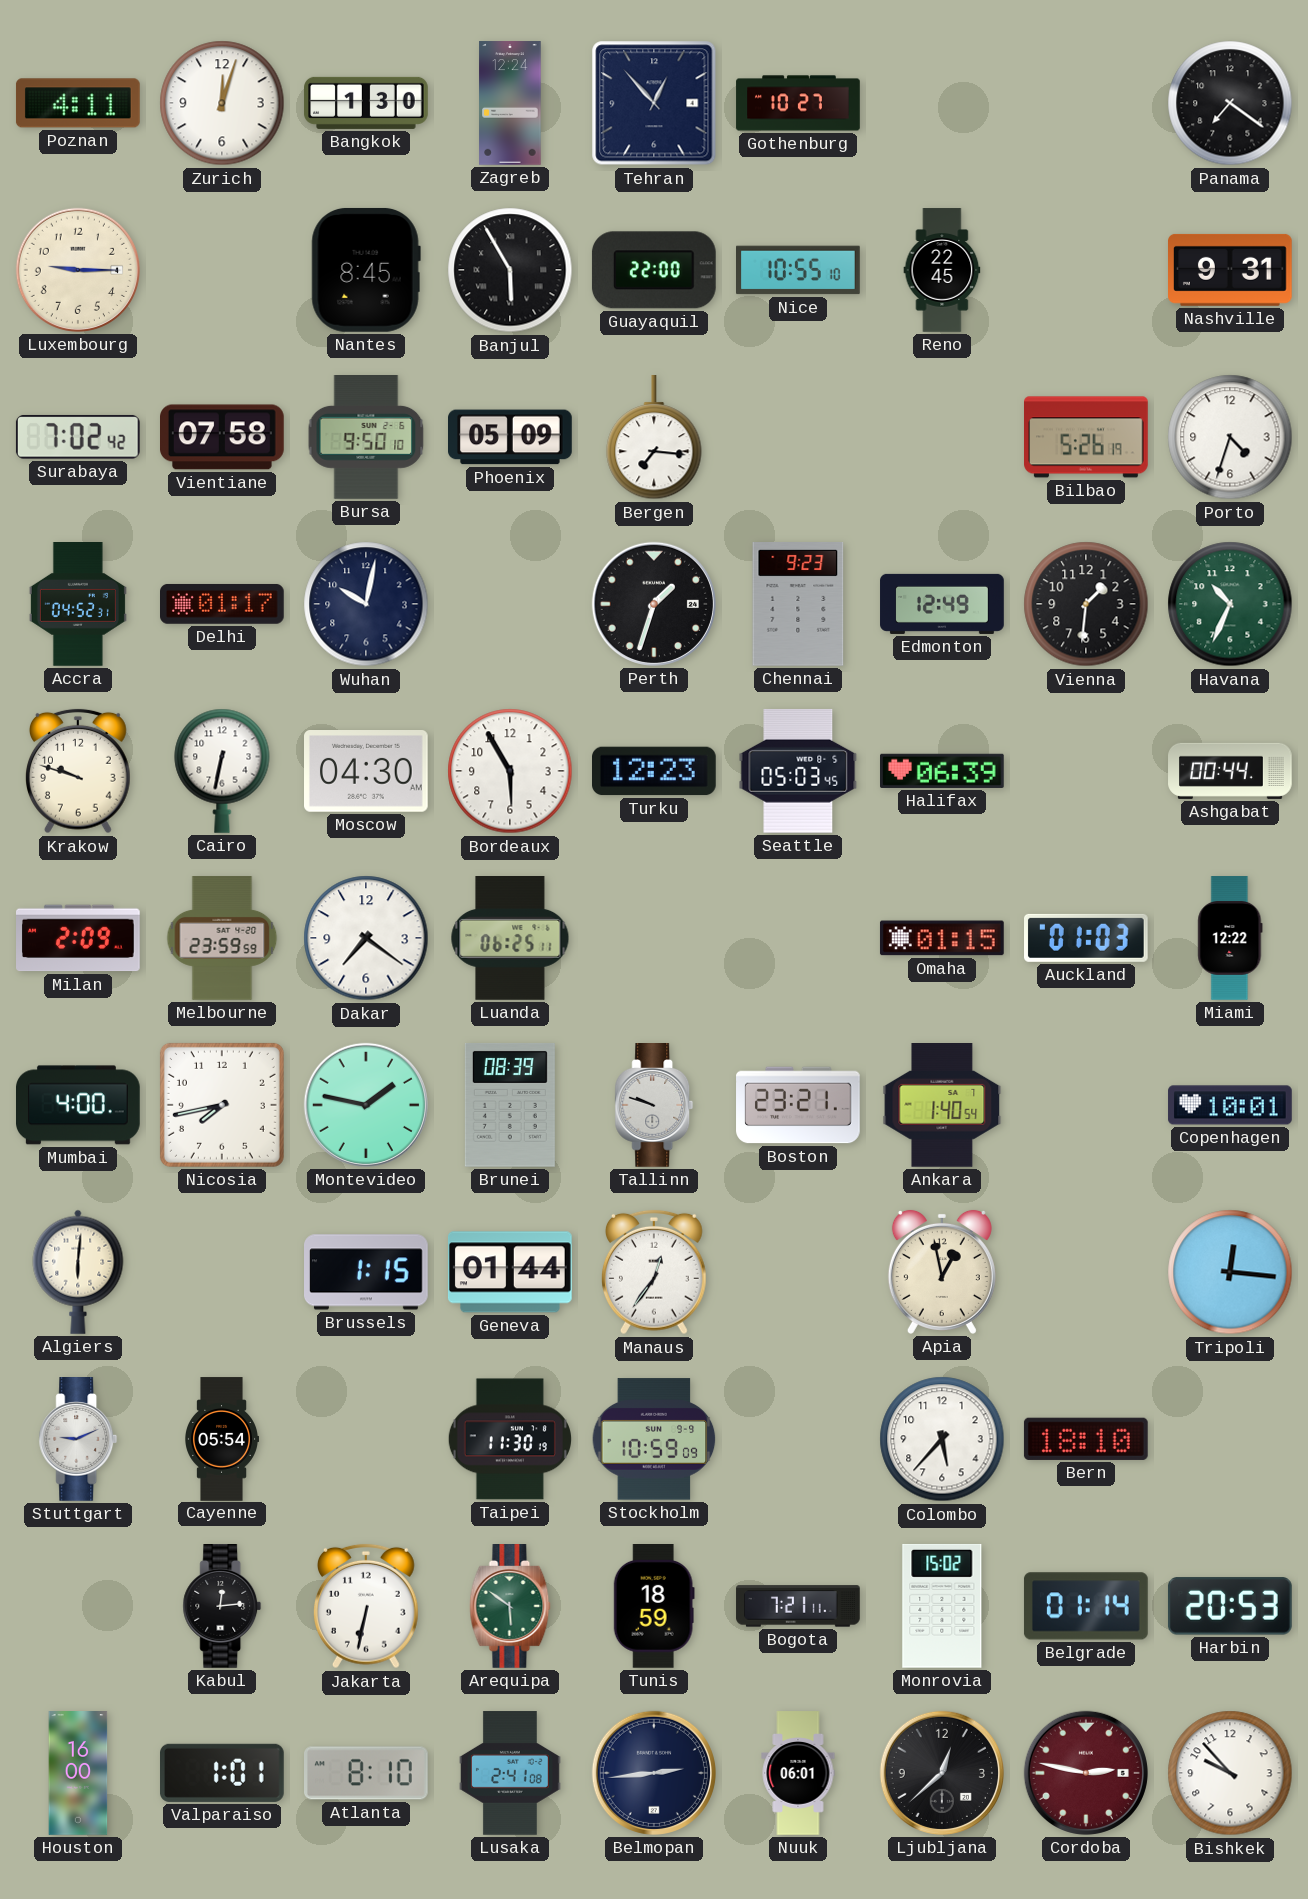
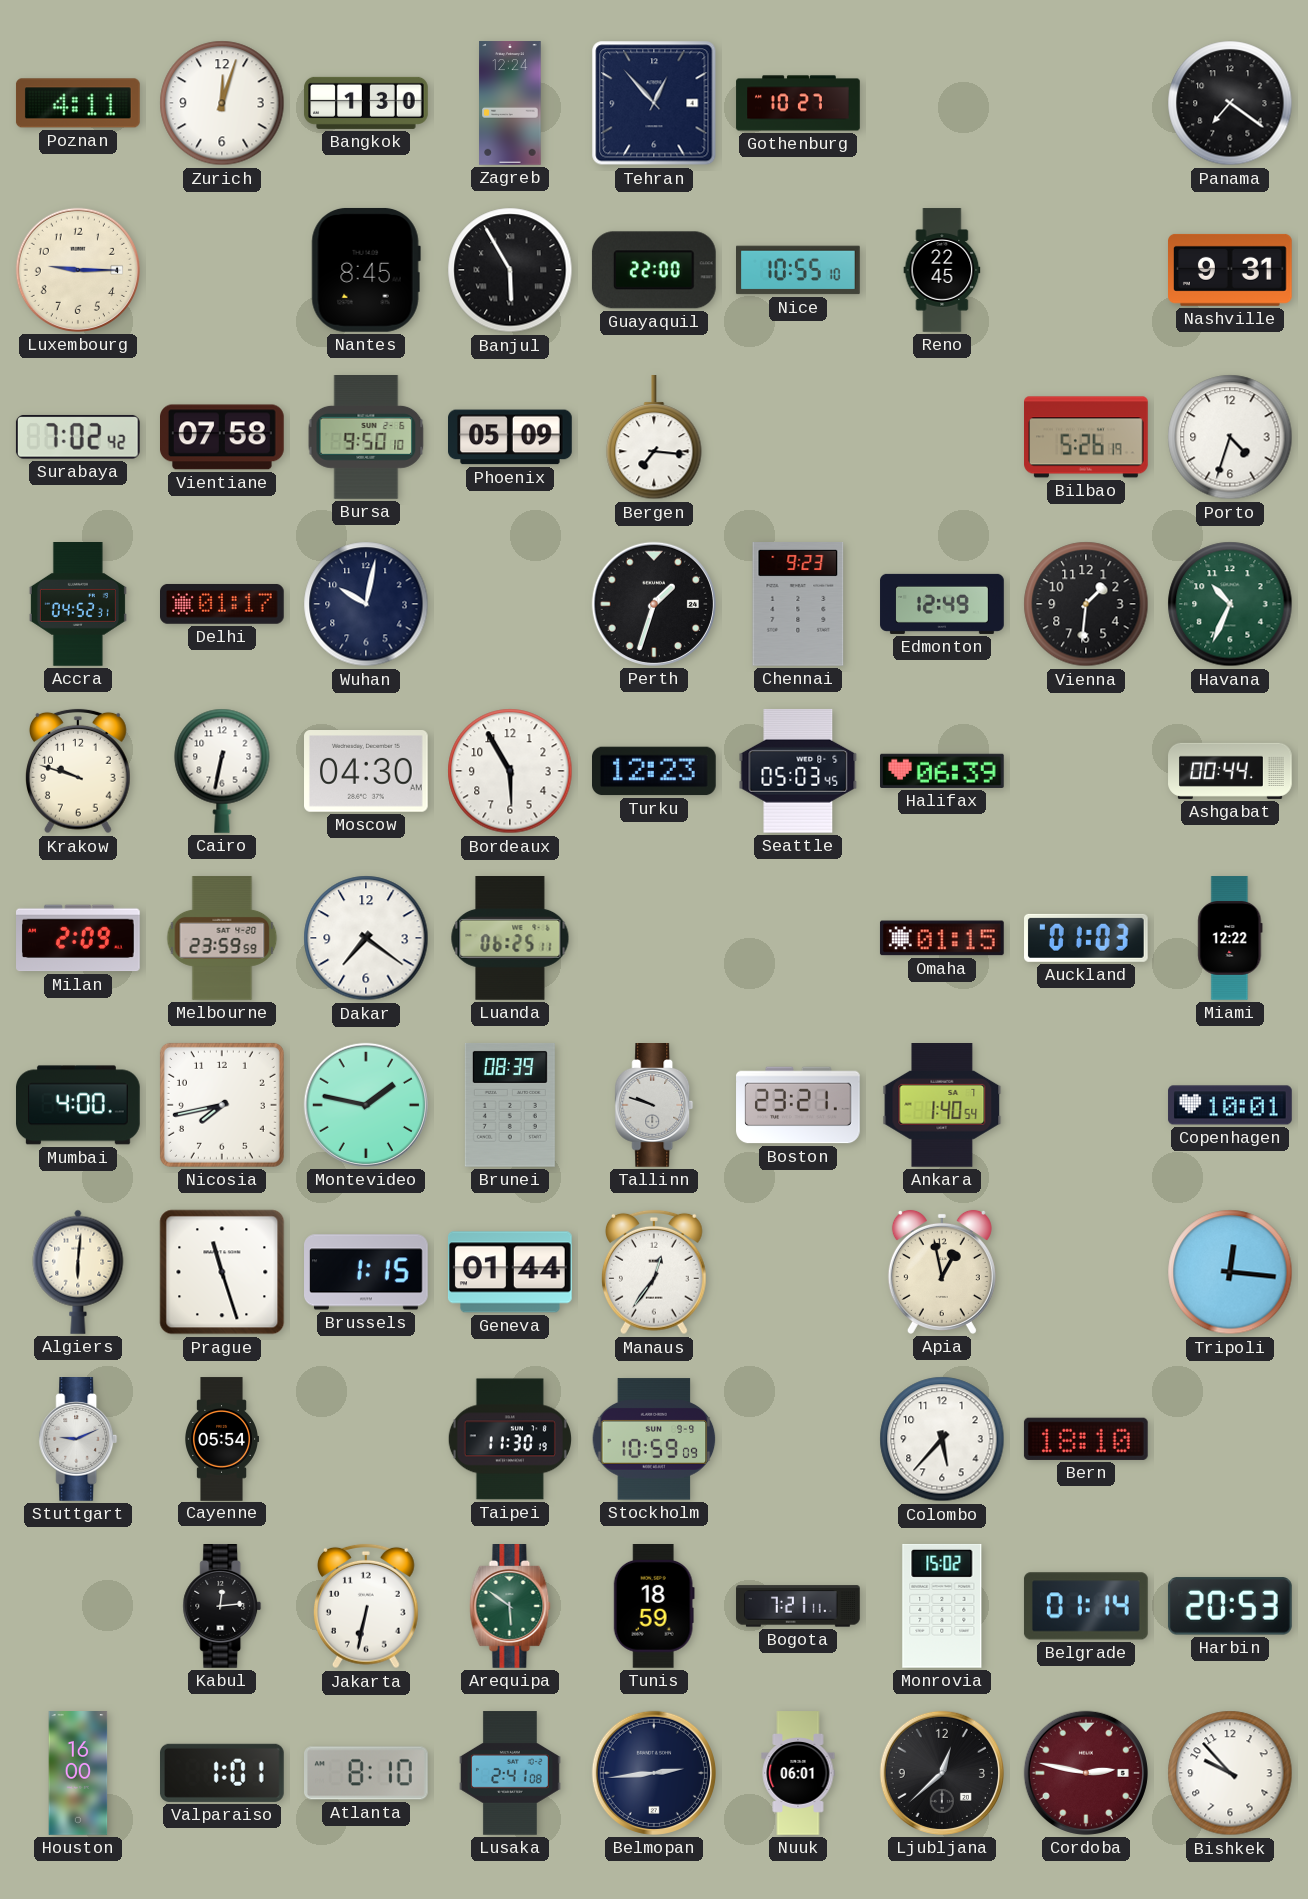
Prague: none -> 11:27
